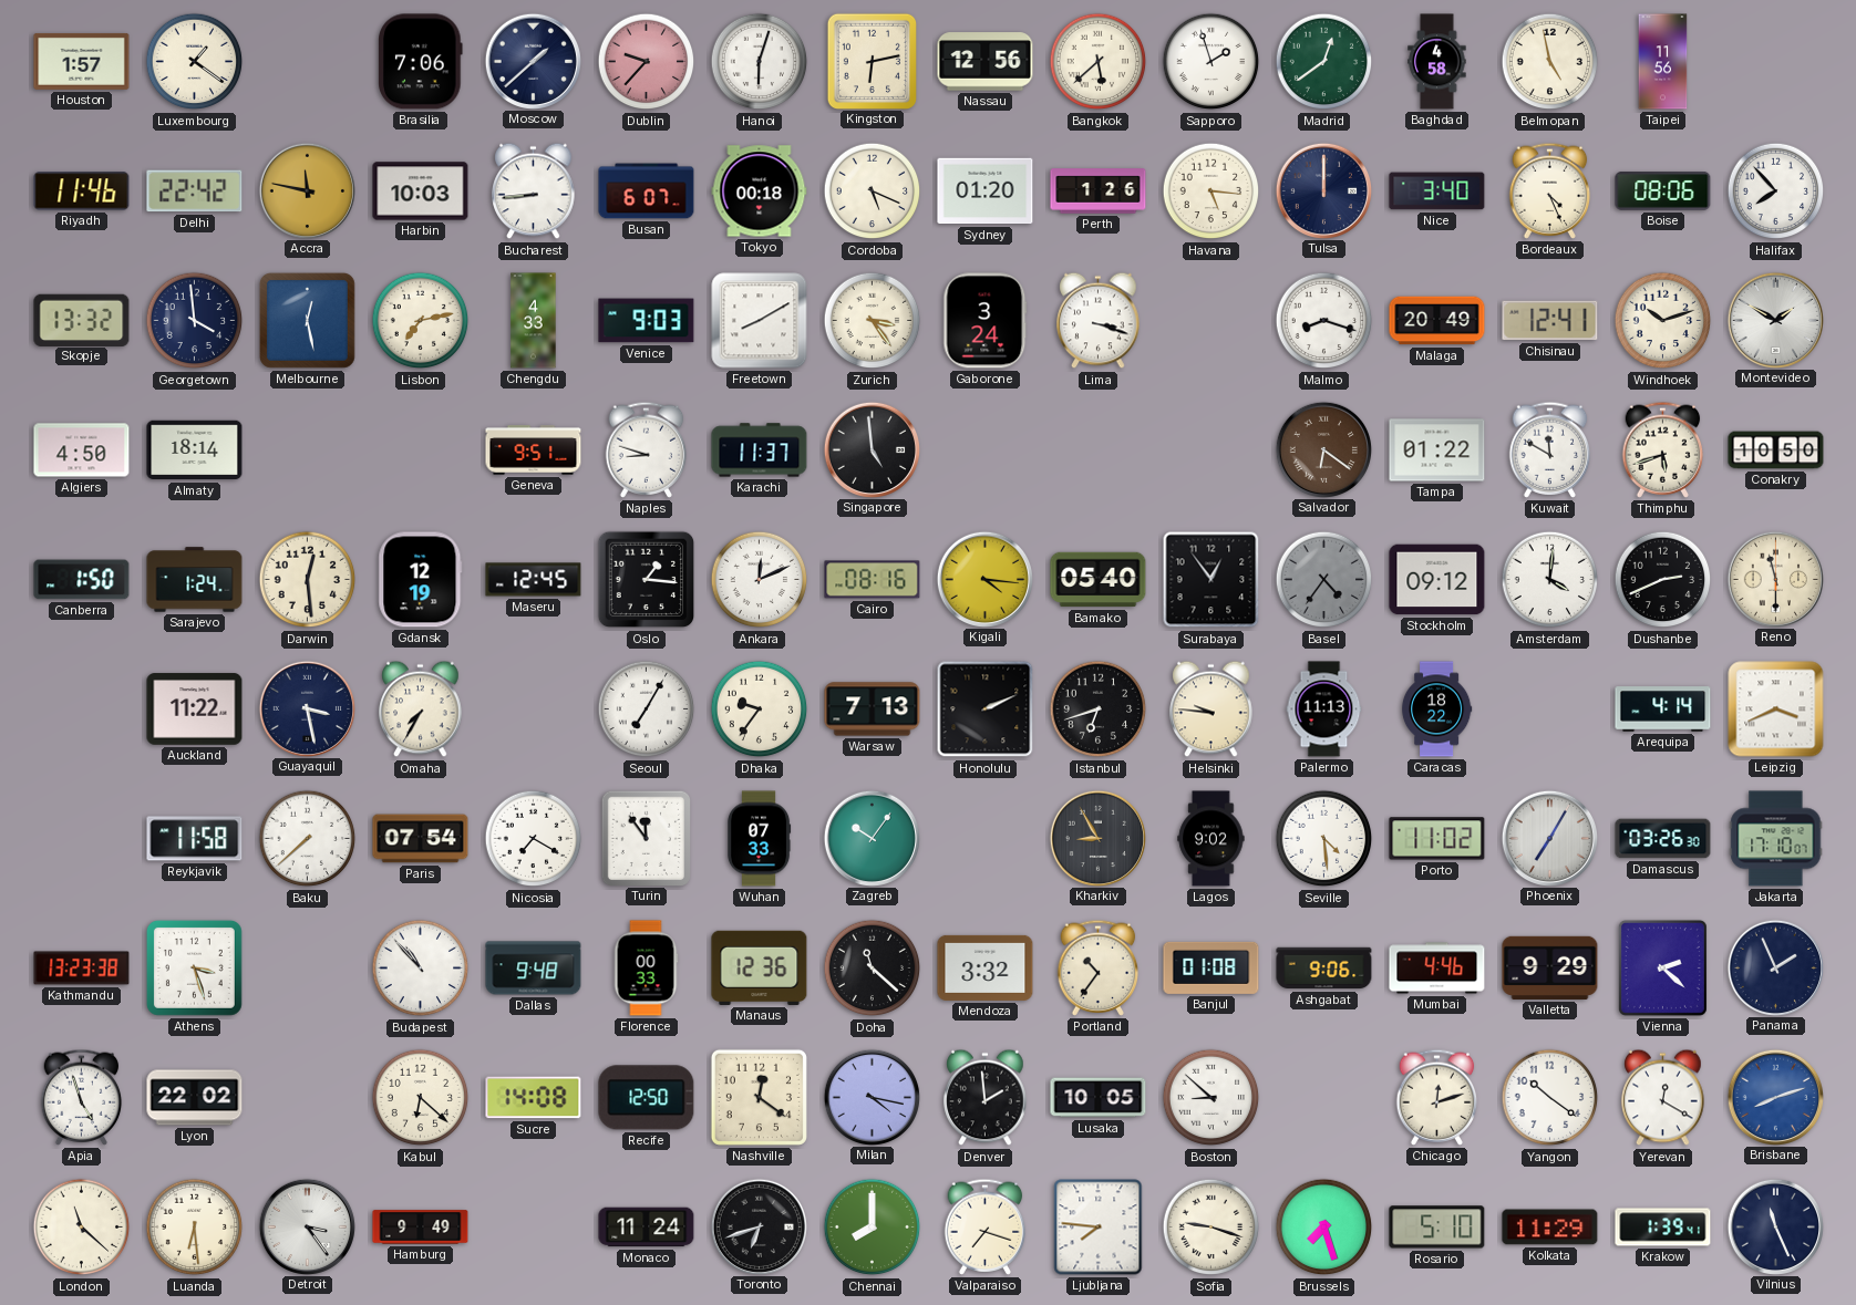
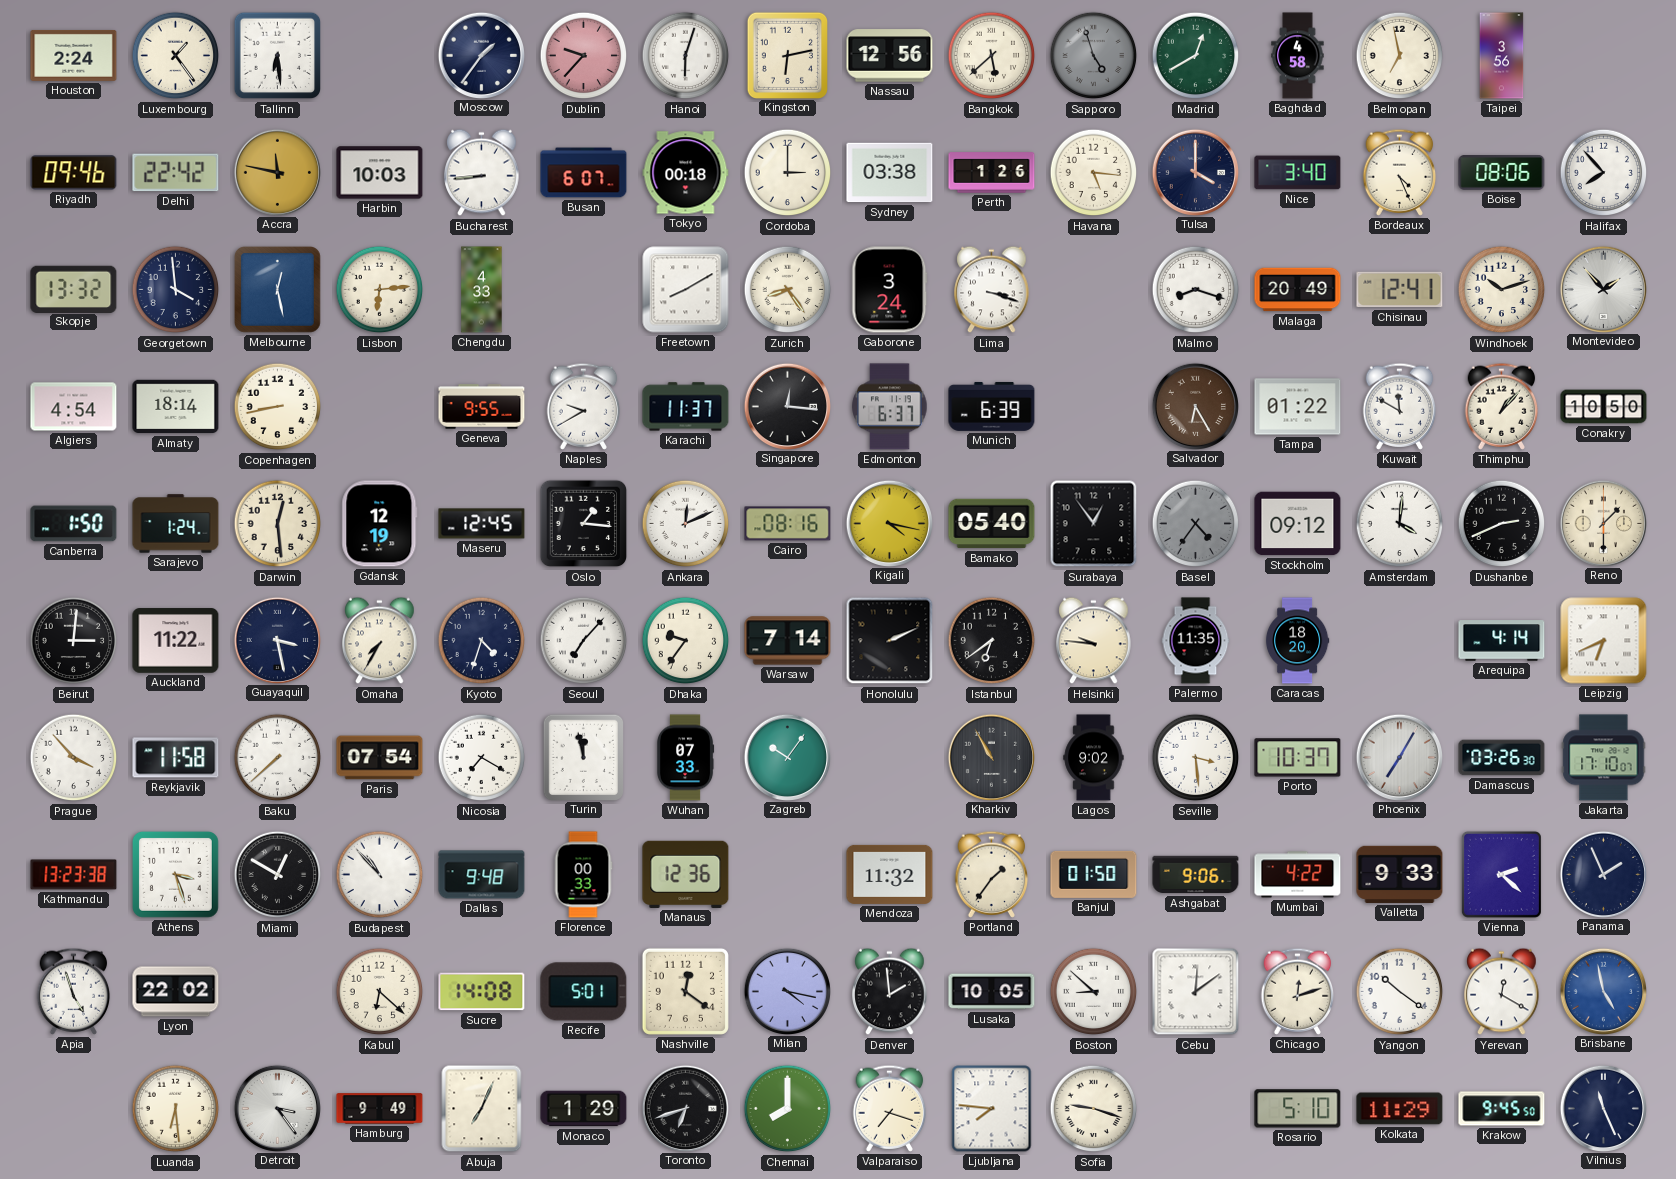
Houston: 1:57 -> 2:24
Luxembourg: 1:21 -> 1:24
Tallinn: none -> 6:29
Brasilia: 7:06 -> none
Moscow: 1:38 -> 1:36
Sapporo: 1:57 -> 4:57
Sapporo dial: white -> grey
Madrid: 12:39 -> 12:40
Belmopan: 4:58 -> 6:58
Taipei: 11:56 -> 3:56
Riyadh: 11:46 -> 09:46
Cordoba: 5:19 -> 3:00
Sydney: 01:20 -> 03:38
Tulsa: 12:00 -> 4:00
Lisbon: 7:13 -> 6:14
Venice: 9:03 -> none
Zurich: 3:24 -> 8:24
Montevideo: 1:50 -> 1:53
Algiers: 4:50 -> 4:54
Copenhagen: none -> 8:43
Geneva: 9:51 -> 9:55
Naples: 8:48 -> 9:40
Singapore: 4:59 -> 12:16
Edmonton: none -> 6:37
Munich: none -> 6:39
Salvador: 6:21 -> 6:25
Thimphu: 5:42 -> 1:07
Kigali: 4:16 -> 4:17
Reno: 11:30 -> 1:30
Beirut: none -> 3:01
Kyoto: none -> 4:33
Seoul: 7:05 -> 7:07
Warsaw: 7:13 -> 7:14
Istanbul: 6:42 -> 6:39
Palermo: 11:13 -> 11:35
Caracas: 18:22 -> 18:20
Leipzig: 3:41 -> 6:41
Prague: none -> 3:53
Turin: 11:54 -> 11:58
Kharkiv: 8:55 -> 10:55
Seville: 4:29 -> 3:29
Porto: 11:02 -> 10:37
Miami: none -> 12:50
Doha: 11:22 -> none
Mendoza: 3:32 -> 11:32
Portland: 10:36 -> 1:36
Banjul: 01:08 -> 01:50
Mumbai: 4:46 -> 4:22
Valletta: 9:29 -> 9:33
Recife: 12:50 -> 5:01
Cebu: none -> 12:09
Brisbane: 8:12 -> 4:58
London: 11:22 -> none
Abuja: none -> 7:04
Monaco: 11:24 -> 1:29
Brussels: 7:27 -> none
Krakow: 1:39 -> 9:45
